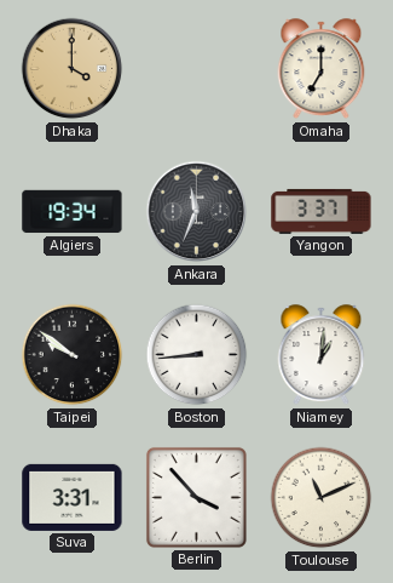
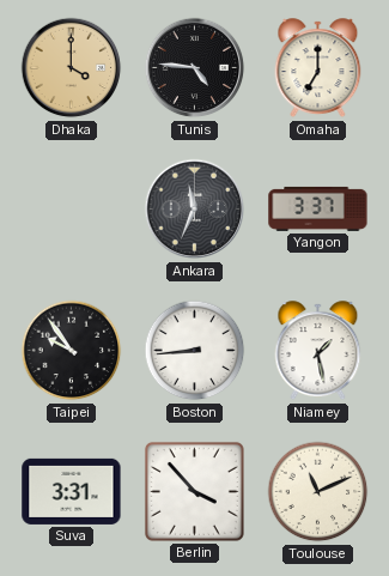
Tunis: none -> 4:46
Algiers: 19:34 -> none
Taipei: 9:51 -> 9:54
Niamey: 1:01 -> 1:28
